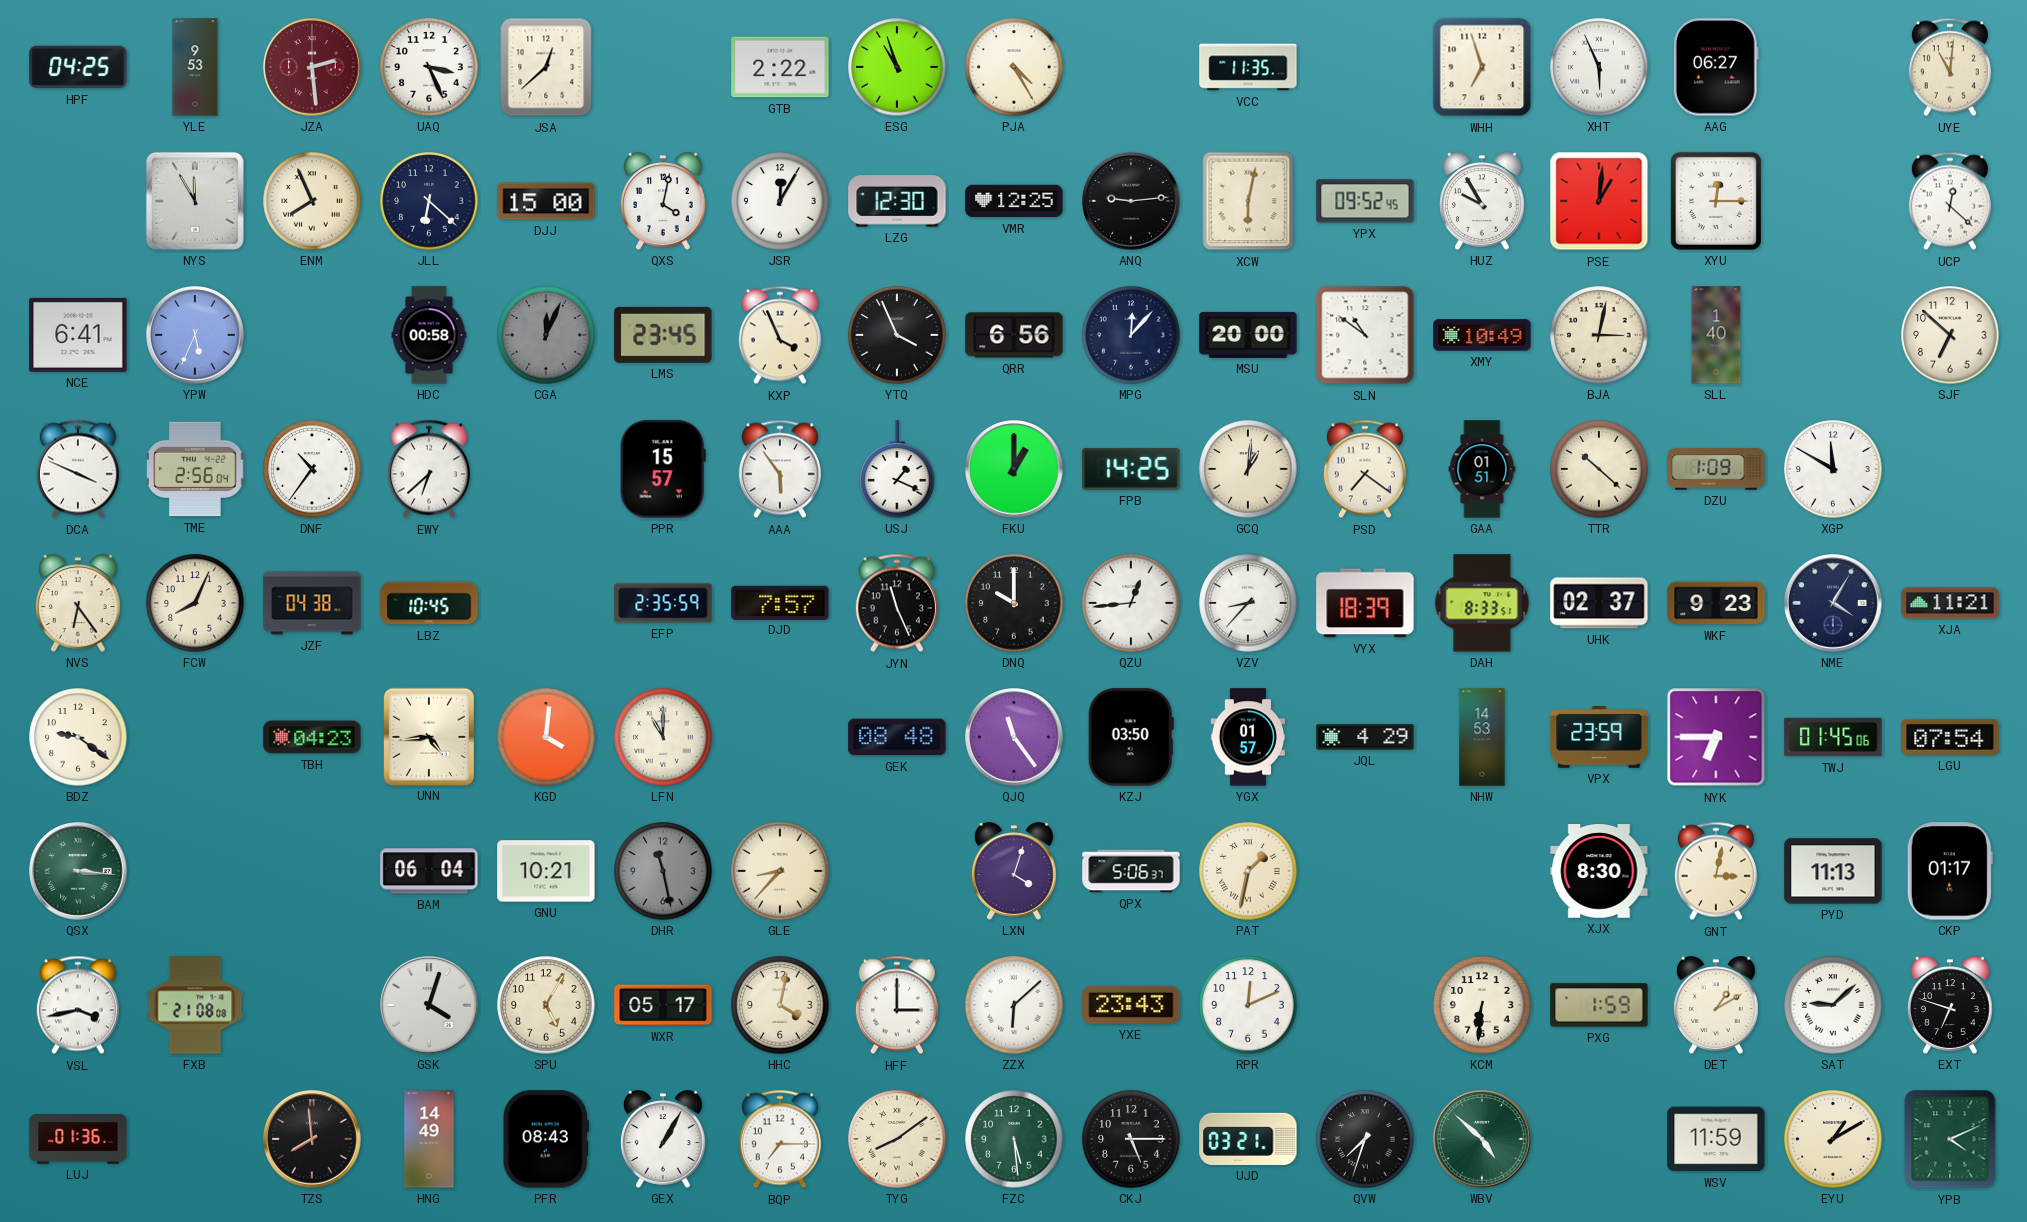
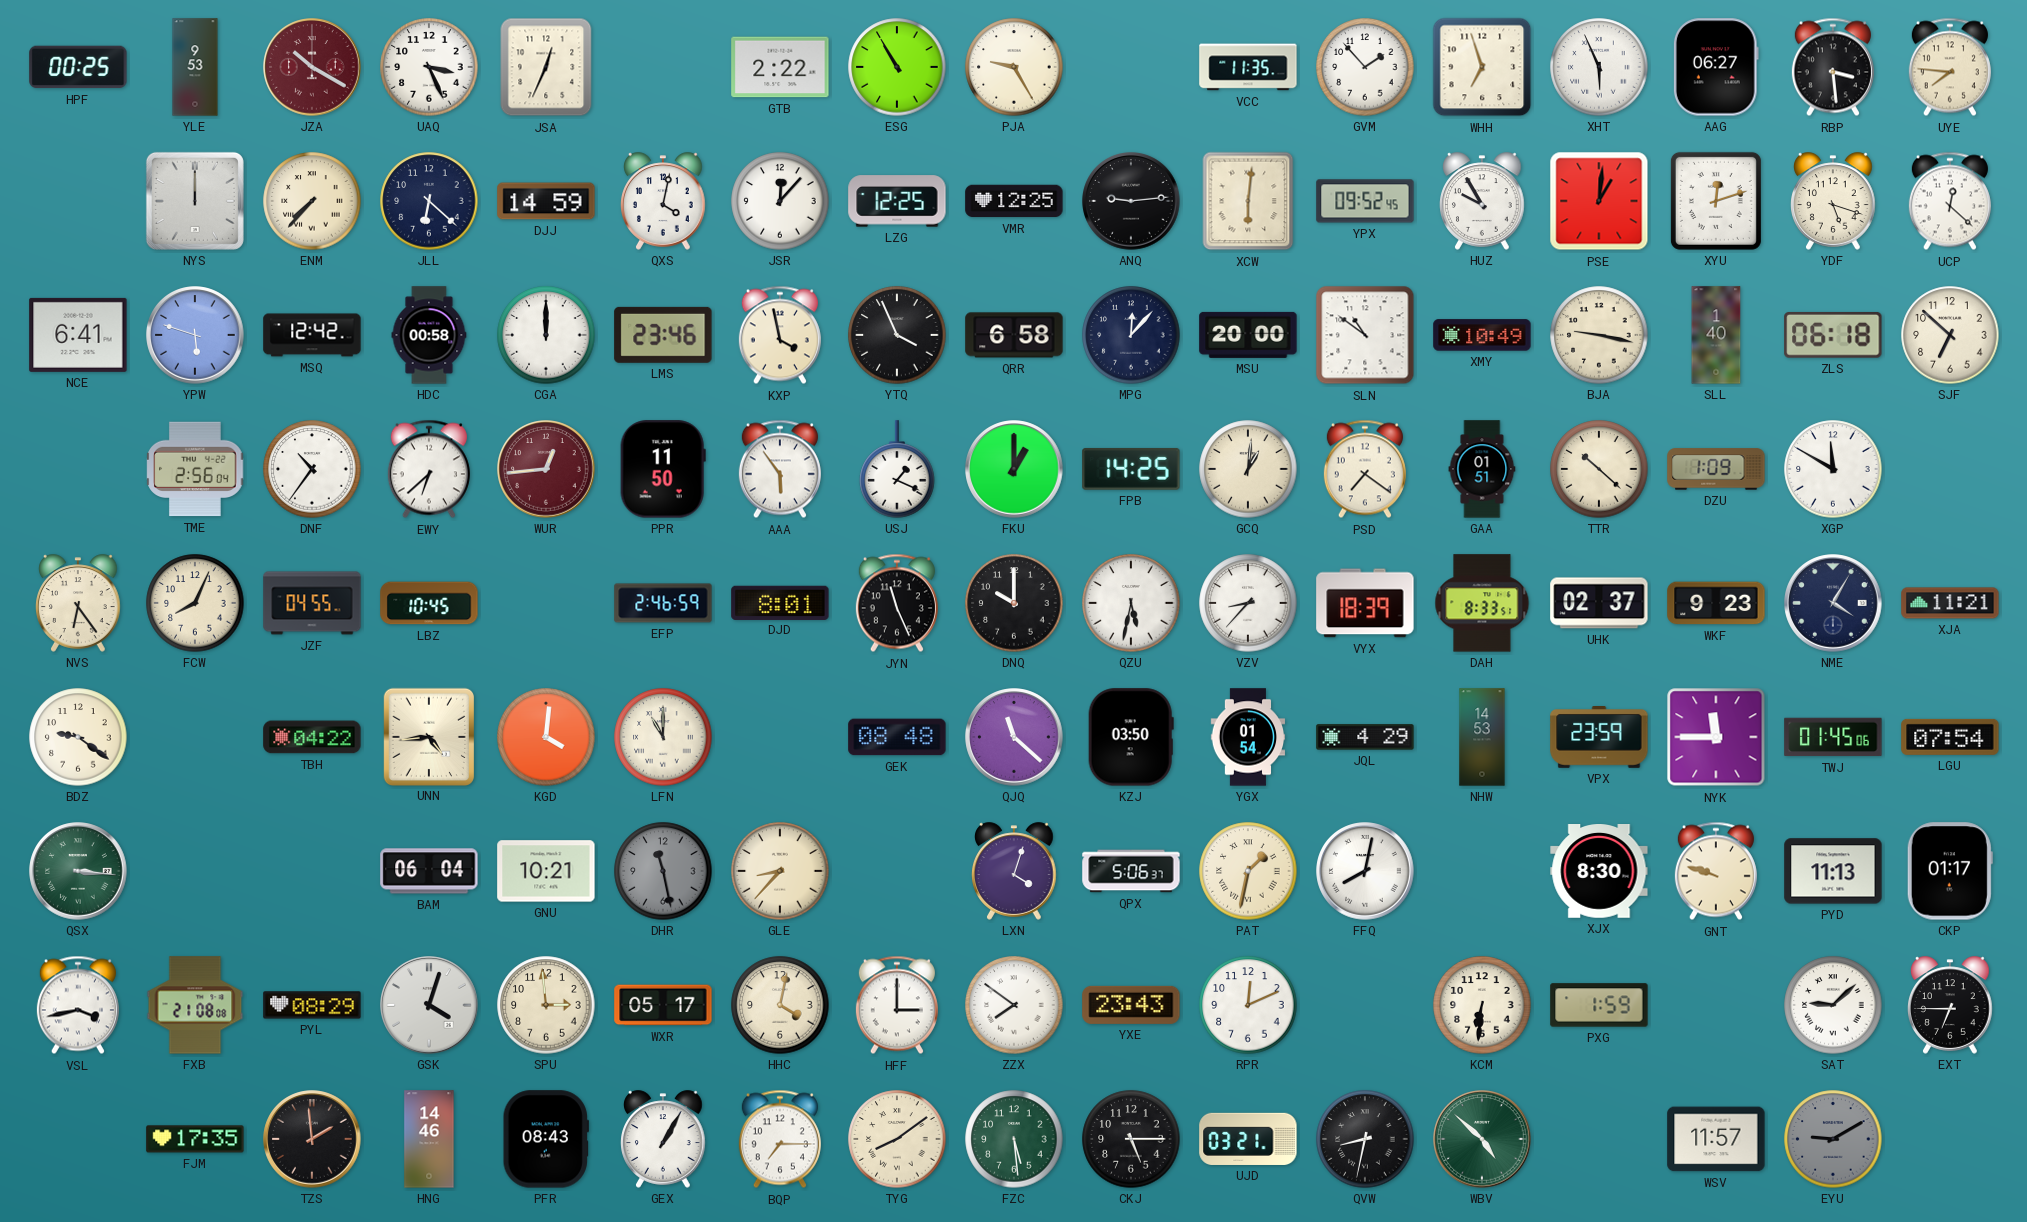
HPF: 04:25 -> 00:25
JZA: 2:29 -> 10:20
JSA: 12:38 -> 12:34
ESG: 10:57 -> 10:55
PJA: 4:25 -> 9:25
GVM: none -> 1:53
RBP: none -> 3:29
UYE: 11:01 -> 7:46
NYS: 11:55 -> 12:00
ENM: 7:56 -> 7:37
DJJ: 15:00 -> 14:59
JSR: 12:05 -> 12:07
LZG: 12:30 -> 12:25
XCW: 6:02 -> 6:01
XYU: 12:15 -> 12:12
YDF: none -> 5:18
YPW: 5:34 -> 5:48
MSQ: none -> 12:42
CGA: 12:04 -> 12:00
CGA dial: grey -> white
LMS: 23:45 -> 23:46
KXP: 3:56 -> 3:58
QRR: 6:56 -> 6:58
BJA: 3:02 -> 9:17
ZLS: none -> 06:18
DCA: 3:49 -> none
WUR: none -> 12:44
PPR: 15:57 -> 11:50
JZF: 04:38 -> 04:55
EFP: 2:35 -> 2:46
DJD: 7:57 -> 8:01
QZU: 12:44 -> 5:32
TBH: 04:23 -> 04:22
QJQ: 11:24 -> 11:22
YGX: 01:57 -> 01:54
NYK: 6:45 -> 11:45
FFQ: none -> 8:02
GNT: 3:02 -> 9:48
PYL: none -> 08:29
SPU: 5:05 -> 2:59
ZZX: 6:08 -> 7:51
DET: 1:10 -> none
EXT: 6:48 -> 6:45
LUJ: 01:36 -> none
FJM: none -> 17:35
TZS: 7:59 -> 1:59
HNG: 14:49 -> 14:46
QVW: 7:33 -> 8:32
WSV: 11:59 -> 11:57
EYU: 1:10 -> 9:10
EYU dial: cream -> grey
YPB: 4:11 -> none
